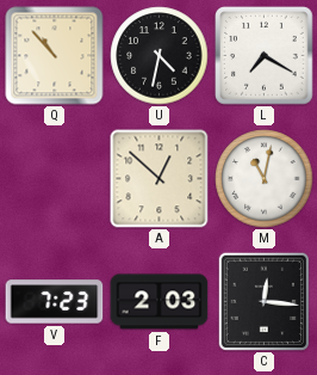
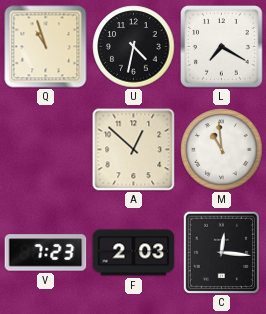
Q: 10:53 -> 10:57
M: 11:02 -> 10:59
